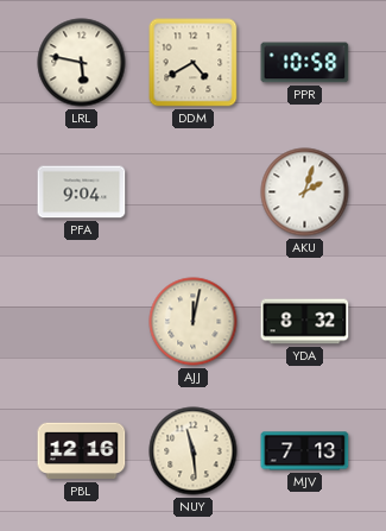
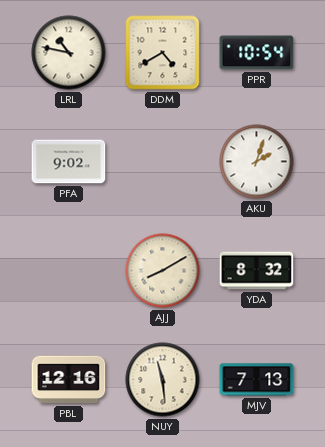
LRL: 5:47 -> 10:47
PPR: 10:58 -> 10:54
PFA: 9:04 -> 9:02
AJJ: 12:02 -> 8:10
